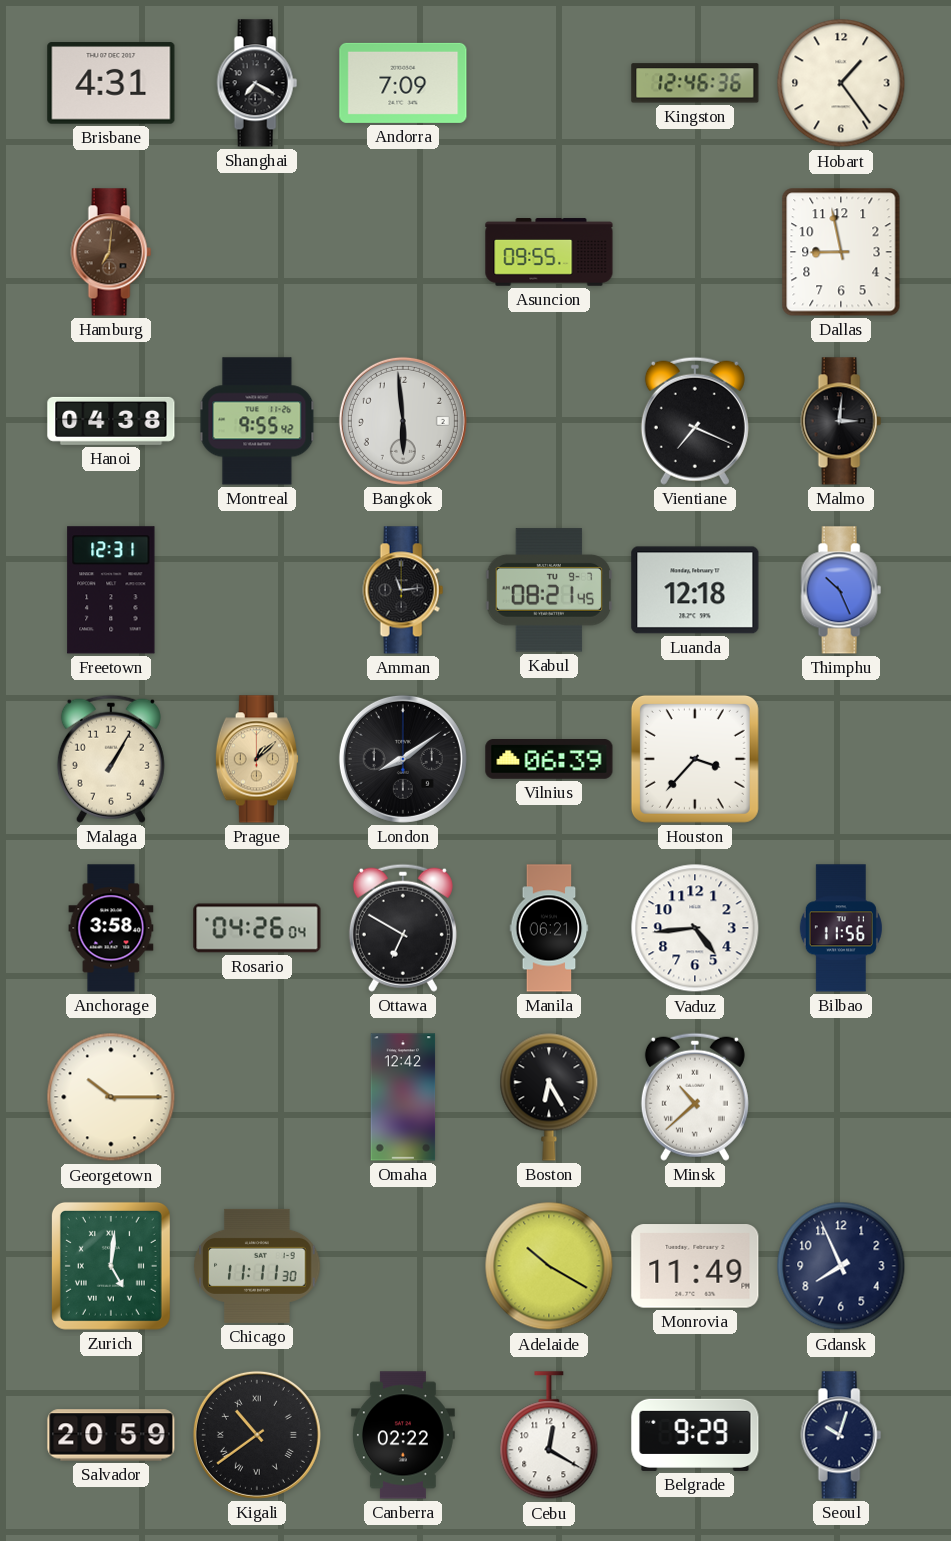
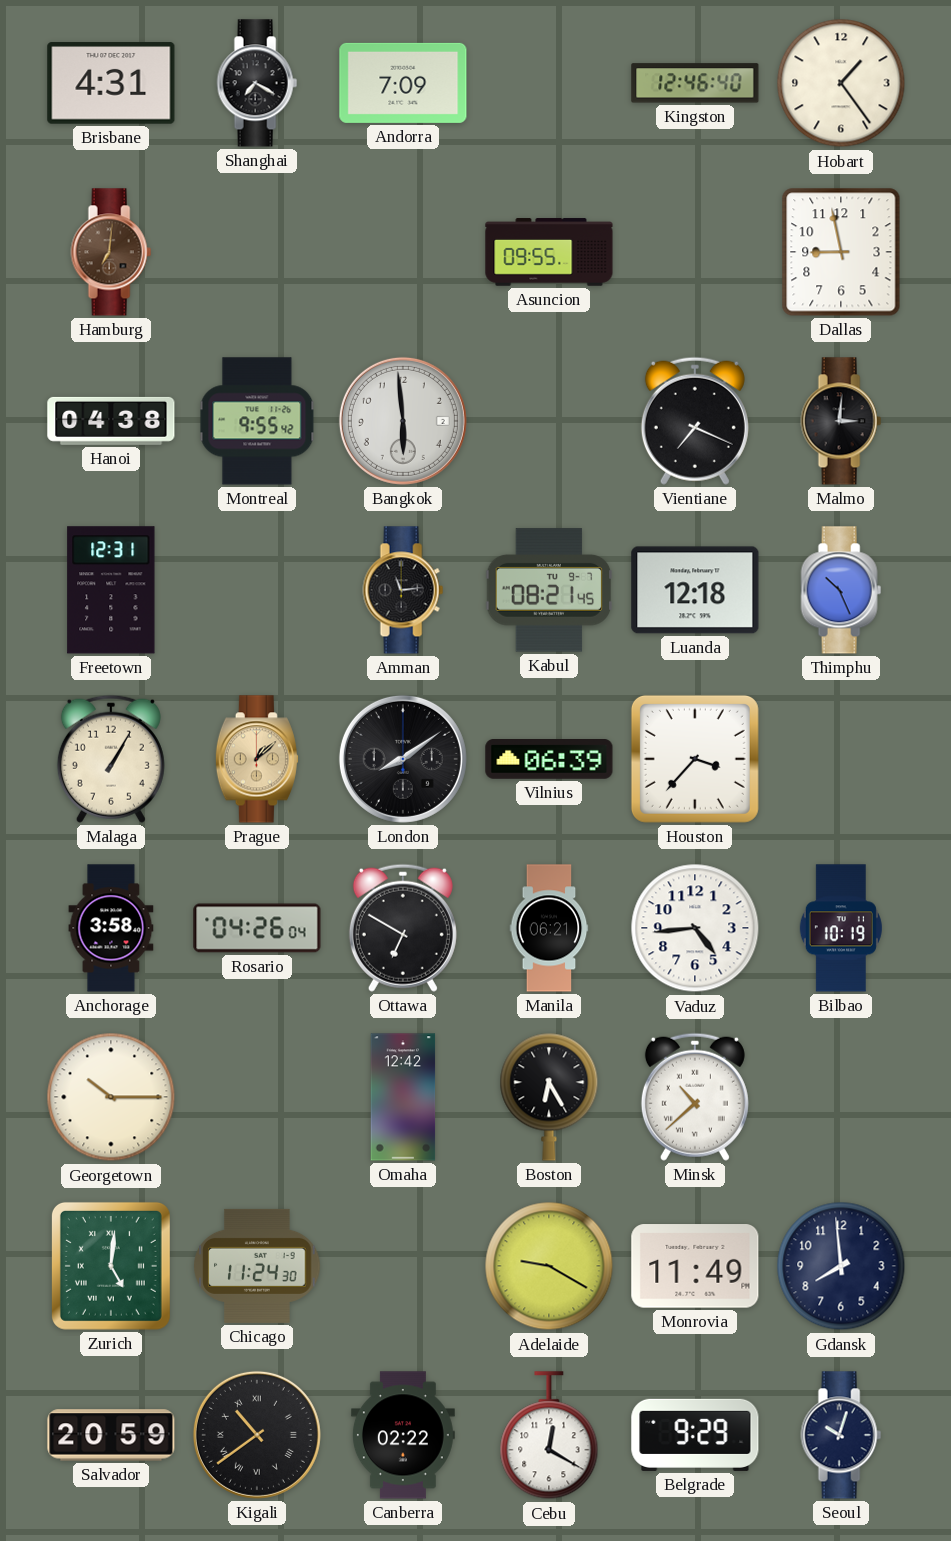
Kingston: 12:46:36 -> 12:46:40
Bilbao: 11:56 -> 10:19
Chicago: 11:11 -> 11:24
Adelaide: 10:20 -> 9:20
Gdansk: 7:56 -> 7:59
